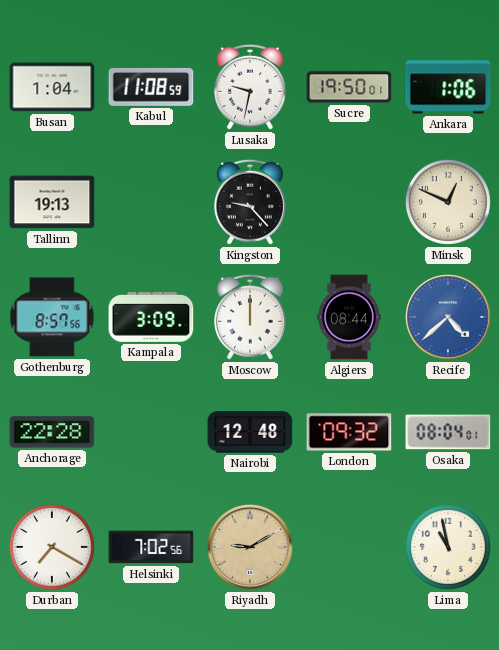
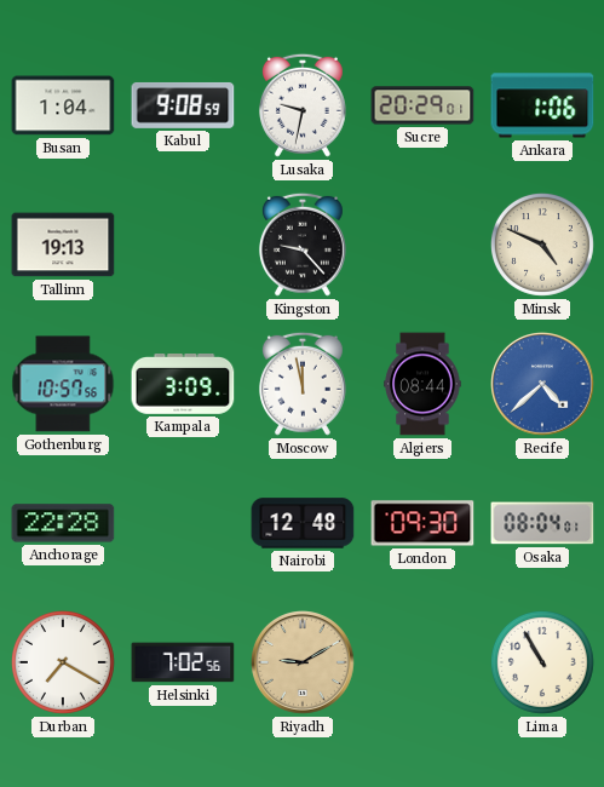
Kabul: 11:08 -> 9:08
Sucre: 19:50 -> 20:29
Minsk: 12:49 -> 4:49
Gothenburg: 8:57 -> 10:57
Moscow: 12:00 -> 11:58
London: 09:32 -> 09:30
Lima: 10:58 -> 10:55
